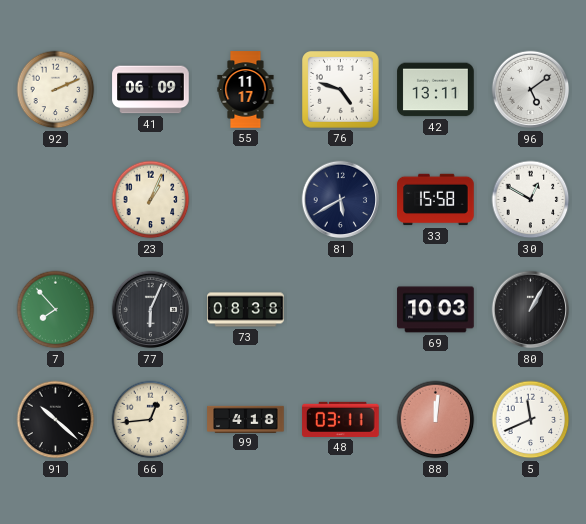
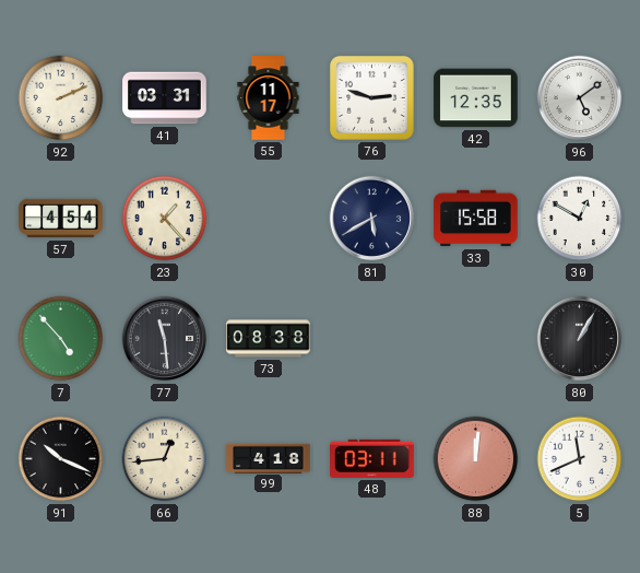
41: 06:09 -> 03:31
76: 4:48 -> 2:48
42: 13:11 -> 12:35
57: none -> 4:54
23: 1:04 -> 1:23
7: 7:53 -> 4:53
77: 6:04 -> 11:29
69: 10:03 -> none
91: 10:22 -> 10:19
